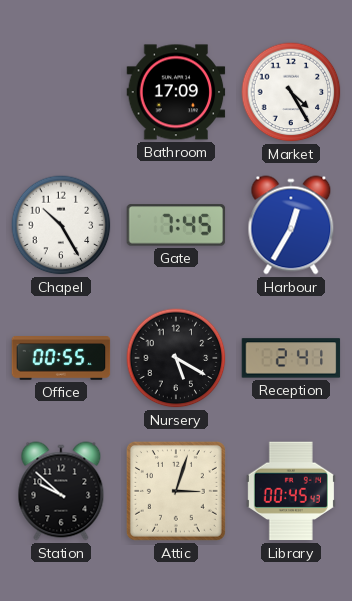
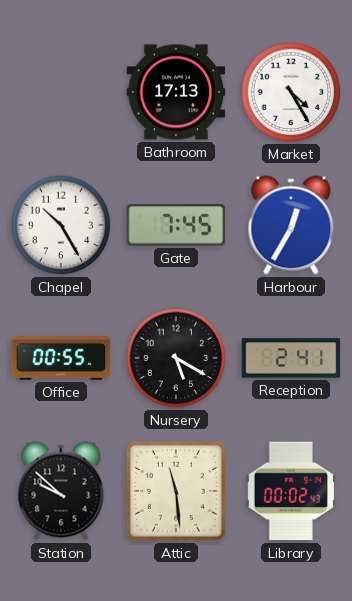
Bathroom: 17:09 -> 17:13
Attic: 3:03 -> 11:29
Library: 00:45 -> 00:02
